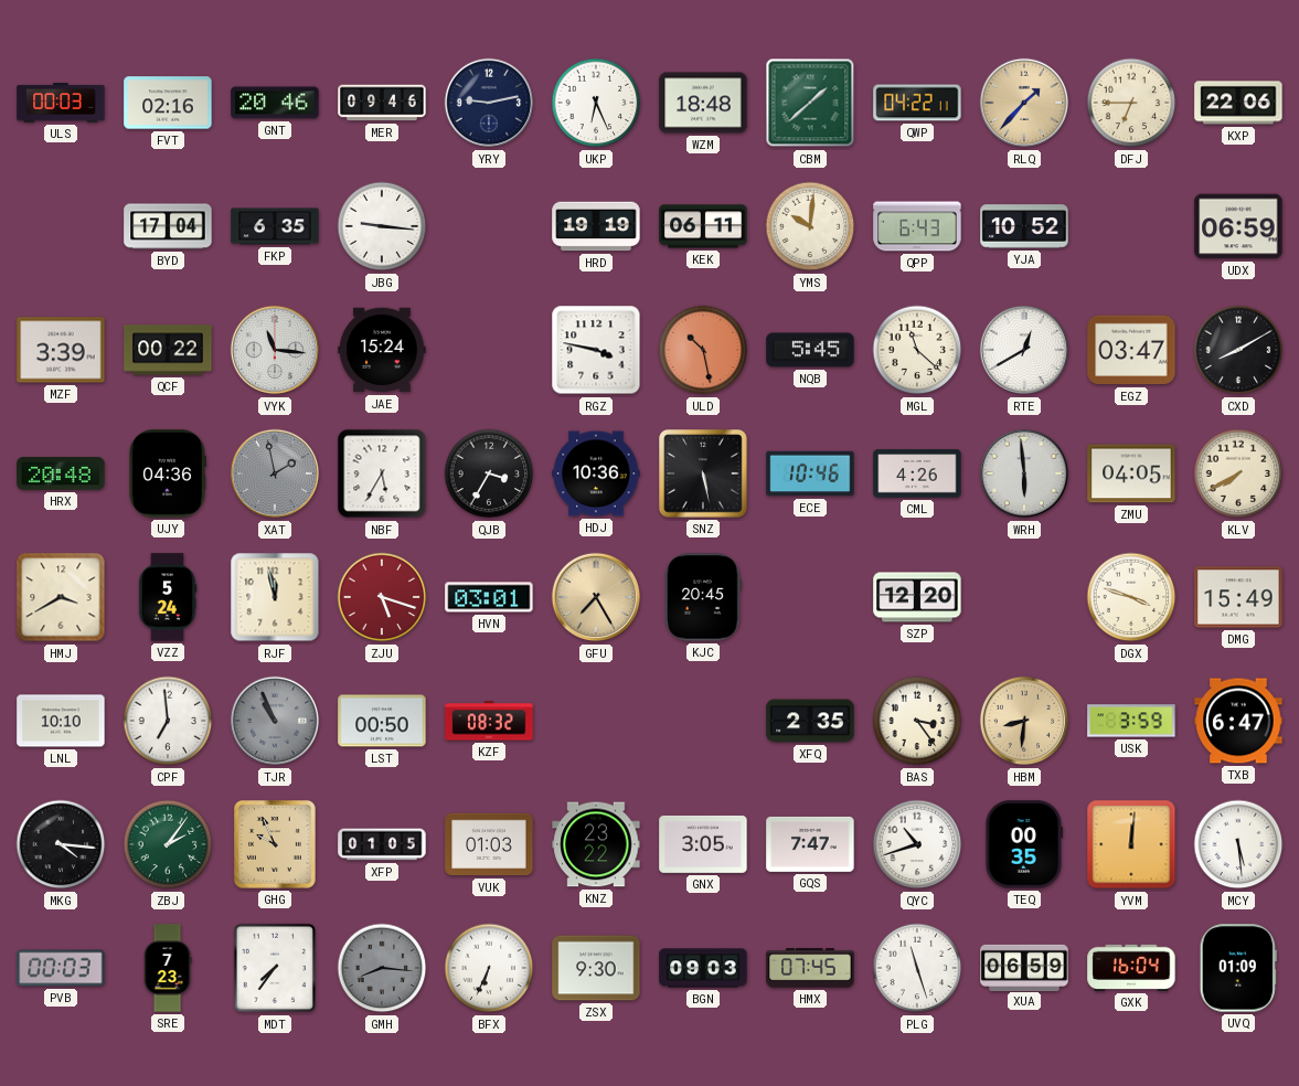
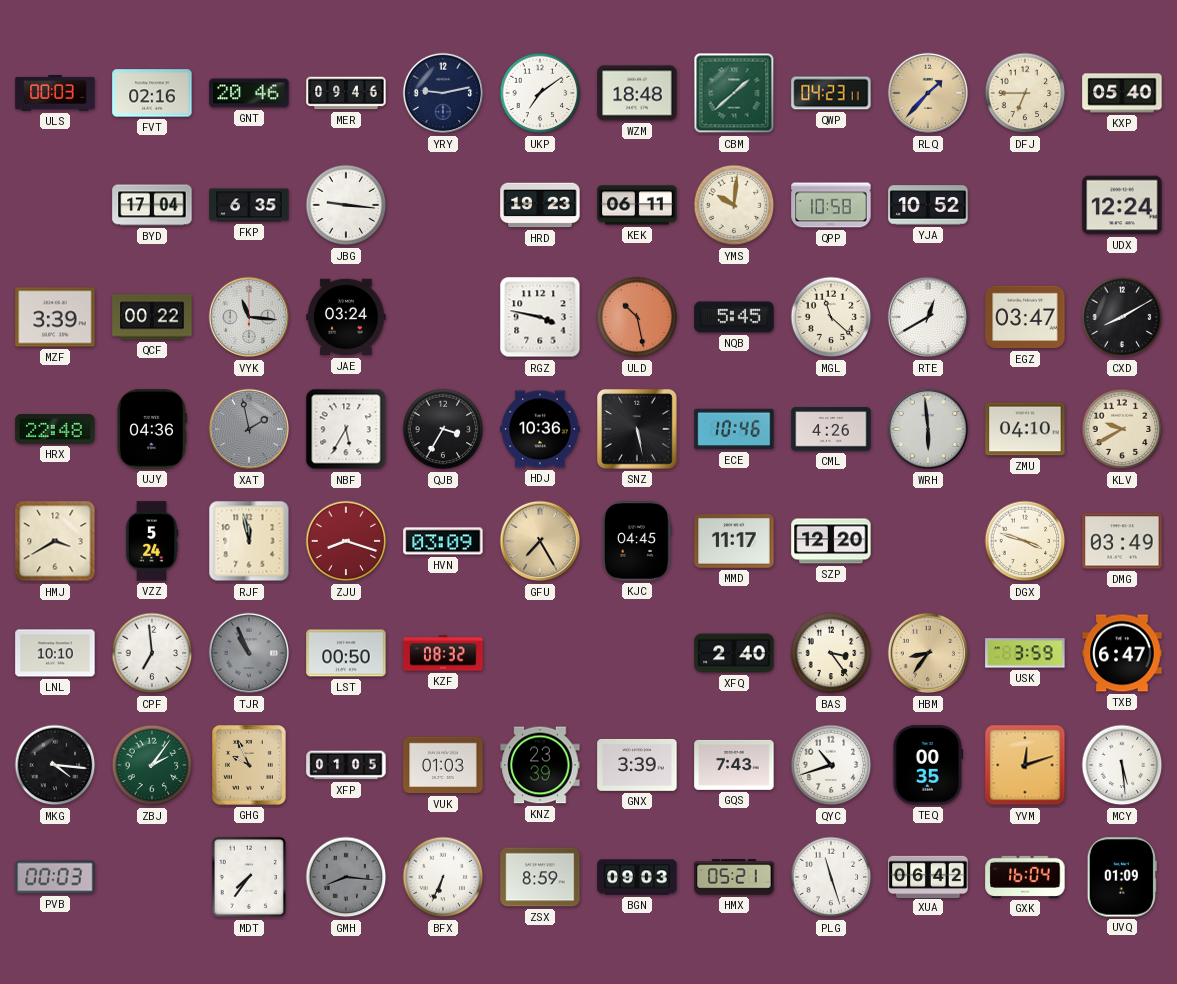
UKP: 6:26 -> 7:09
QWP: 04:22 -> 04:23
KXP: 22:06 -> 05:40
HRD: 19:19 -> 19:23
QPP: 6:43 -> 10:58
UDX: 06:59 -> 12:24
JAE: 15:24 -> 03:24
HRX: 20:48 -> 22:48
ZMU: 04:05 -> 04:10
KLV: 7:40 -> 9:40
ZJU: 5:18 -> 8:18
HVN: 03:01 -> 03:09
KJC: 20:45 -> 04:45
MMD: none -> 11:17
DMG: 15:49 -> 03:49
XFQ: 2:35 -> 2:40
HBM: 8:31 -> 8:36
KNZ: 23:22 -> 23:39
GNX: 3:05 -> 3:39
GQS: 7:47 -> 7:43
YVM: 12:01 -> 12:12
SRE: 7:23 -> none
ZSX: 9:30 -> 8:59
HMX: 07:45 -> 05:21
XUA: 06:59 -> 06:42
